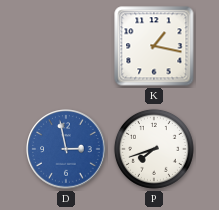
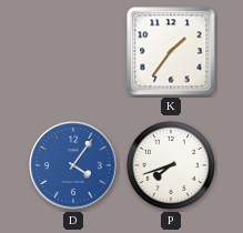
K: 1:17 -> 1:36
D: 2:58 -> 4:06
